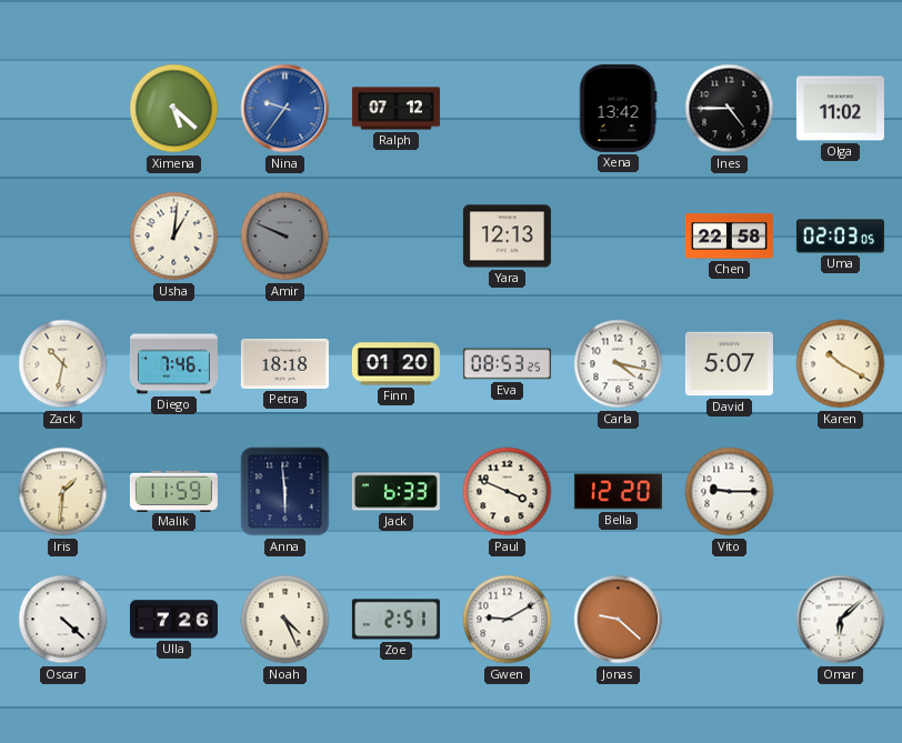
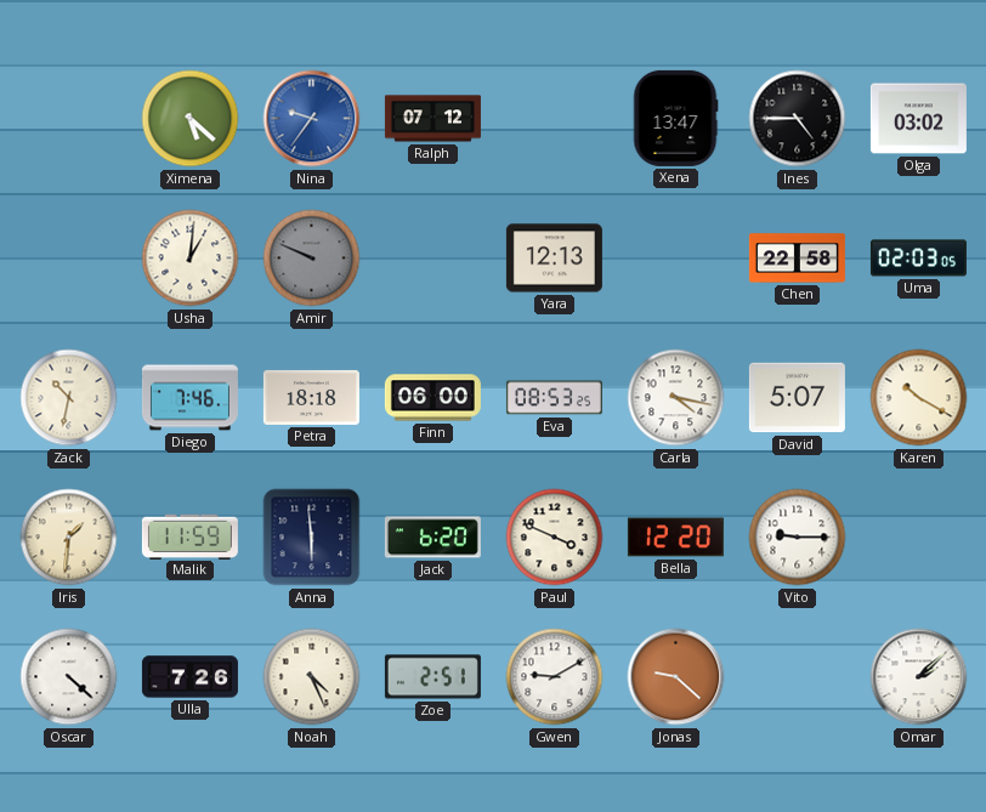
Xena: 13:42 -> 13:47
Olga: 11:02 -> 03:02
Finn: 01:20 -> 06:00
Jack: 6:33 -> 6:20
Omar: 6:08 -> 2:08
